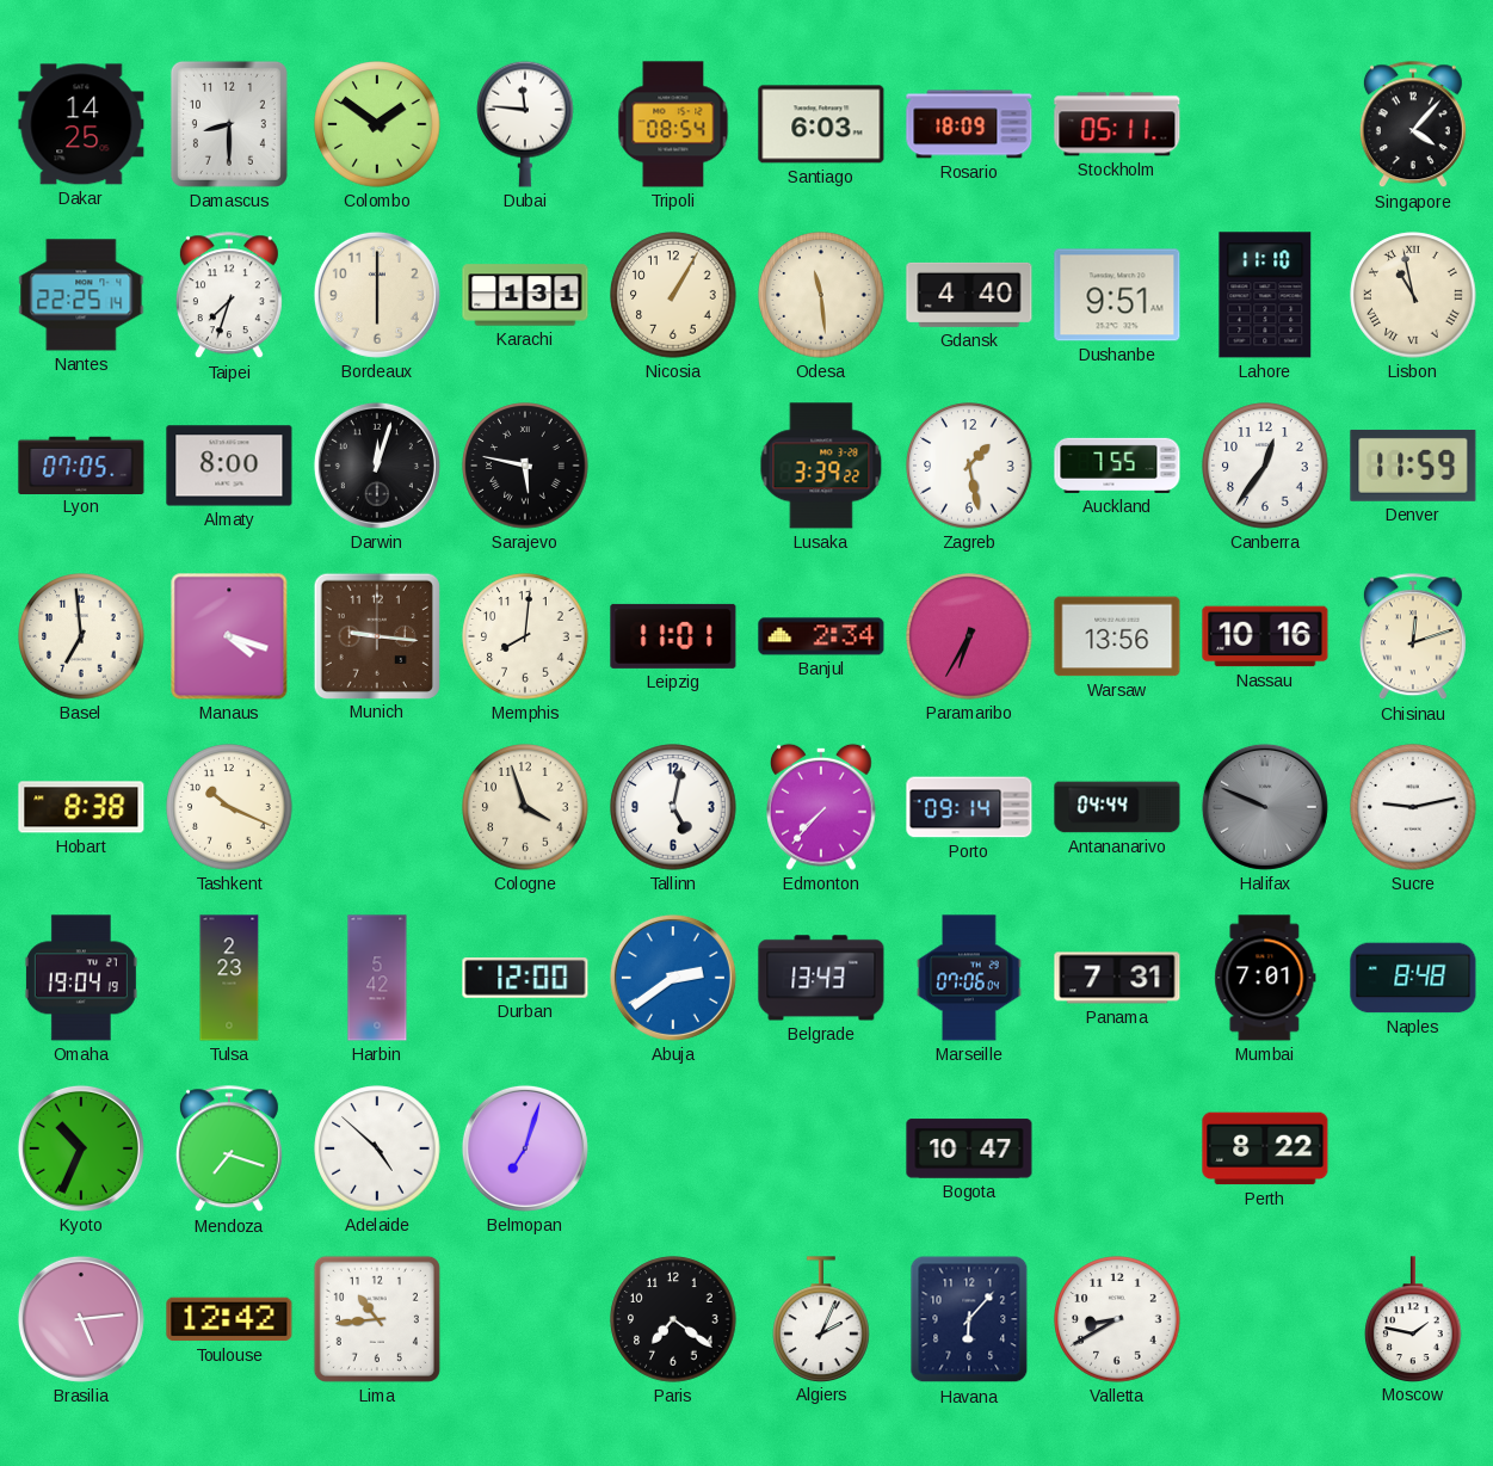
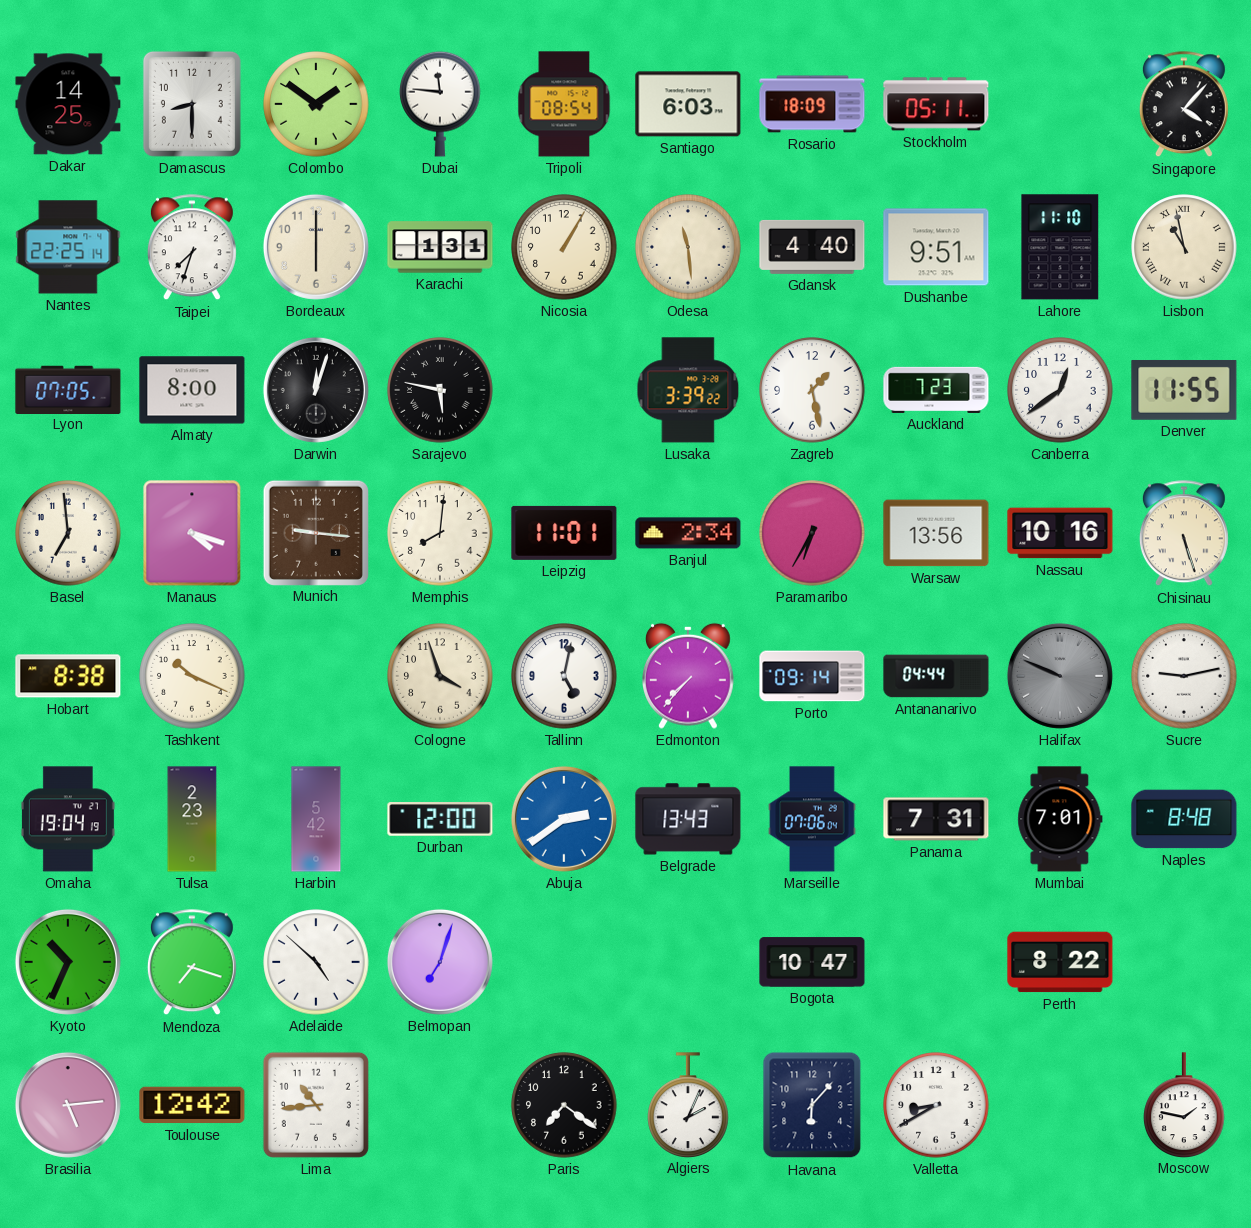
Auckland: 7:55 -> 7:23
Canberra: 12:36 -> 12:39
Denver: 11:59 -> 11:55
Chisinau: 12:12 -> 5:27
